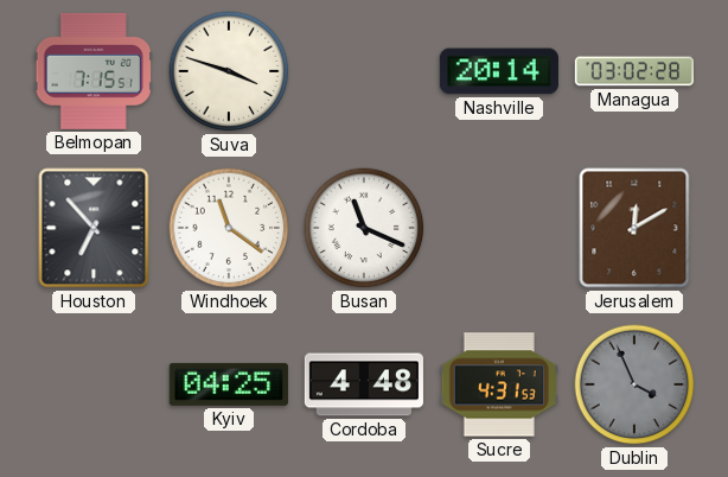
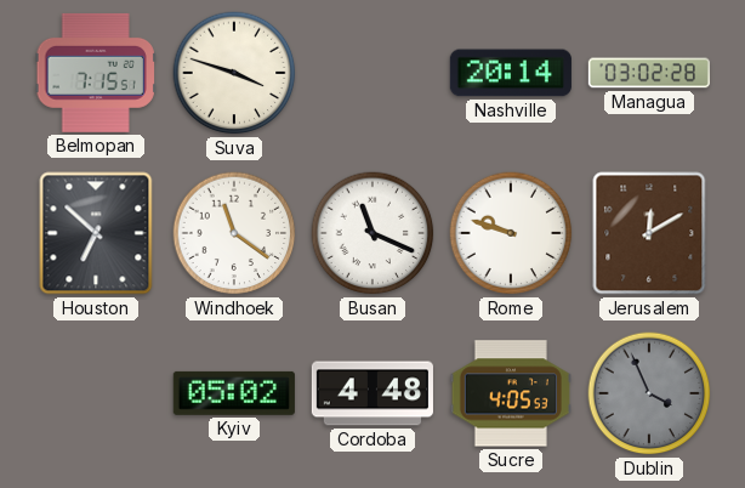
Houston: 6:53 -> 6:52
Rome: none -> 9:48
Kyiv: 04:25 -> 05:02
Sucre: 4:31 -> 4:05
